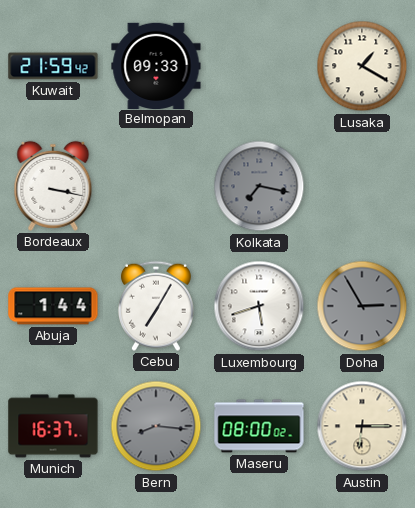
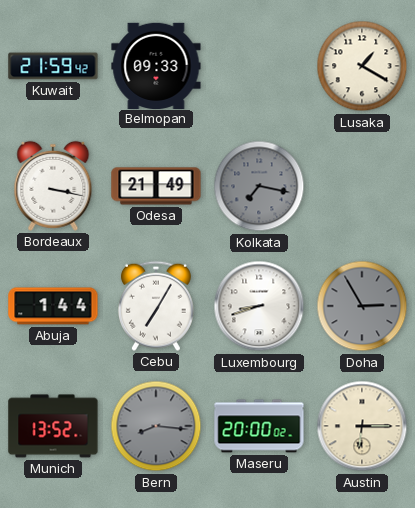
Odesa: none -> 21:49
Luxembourg: 5:42 -> 8:42
Munich: 16:37 -> 13:52
Maseru: 08:00 -> 20:00
